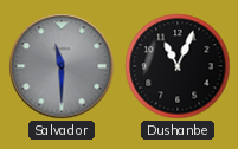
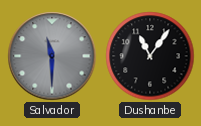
Dushanbe: 11:04 -> 11:06
